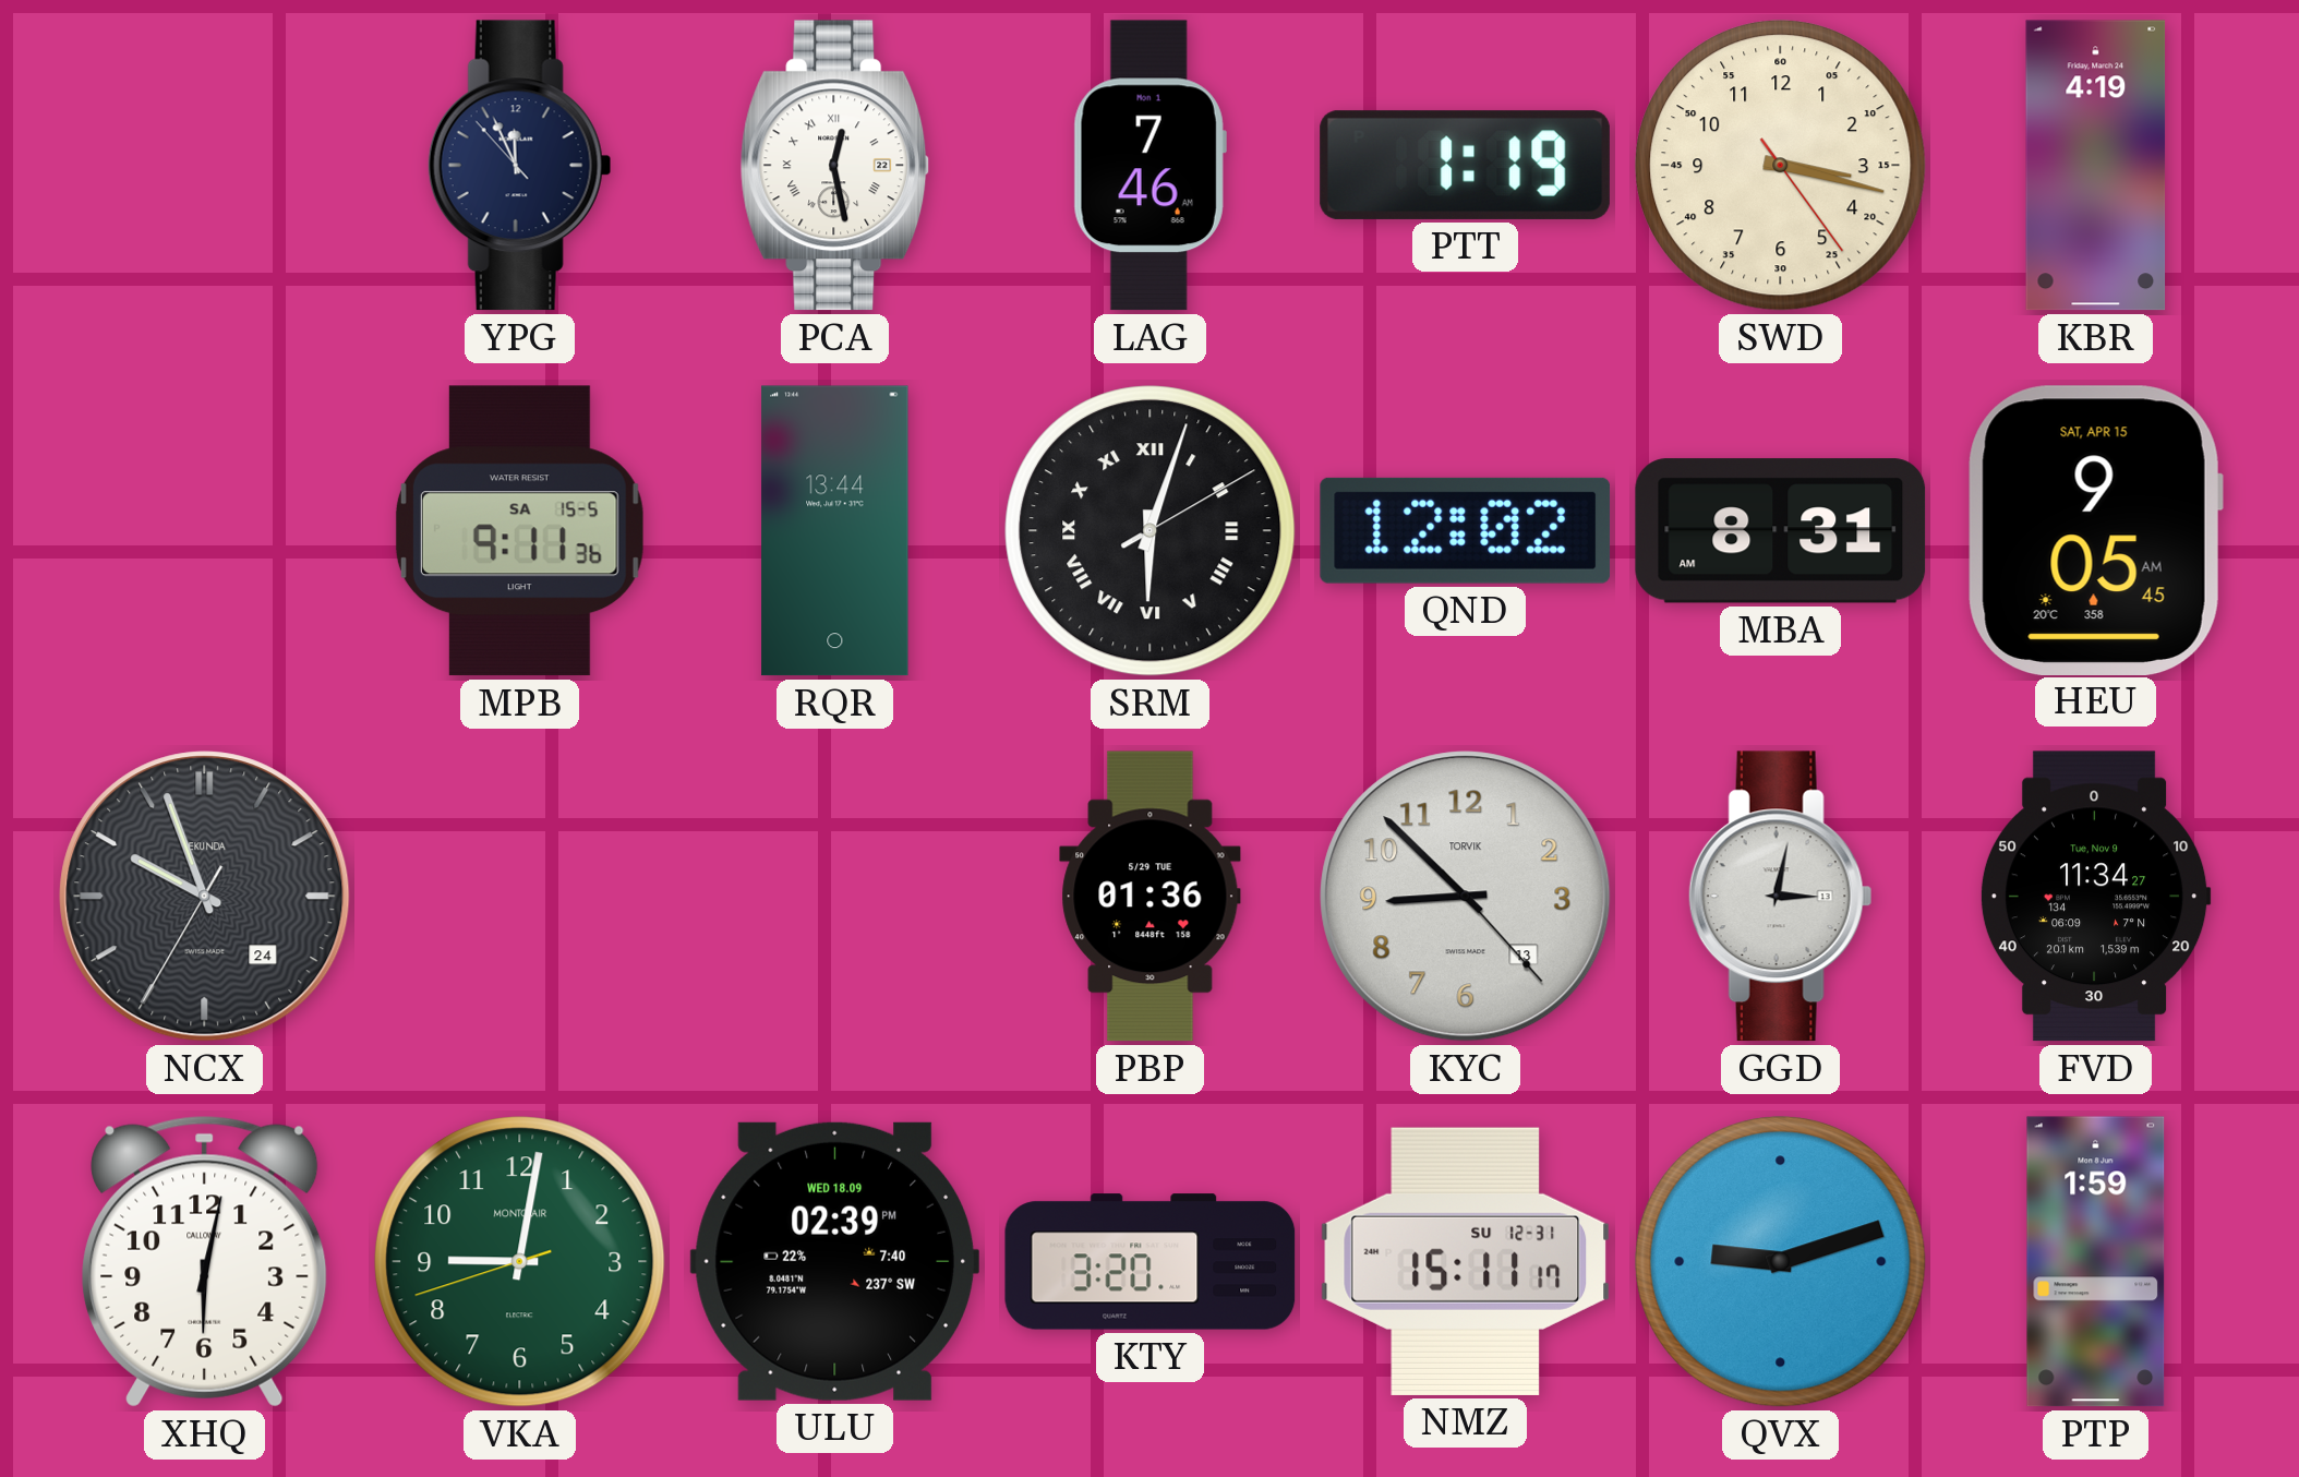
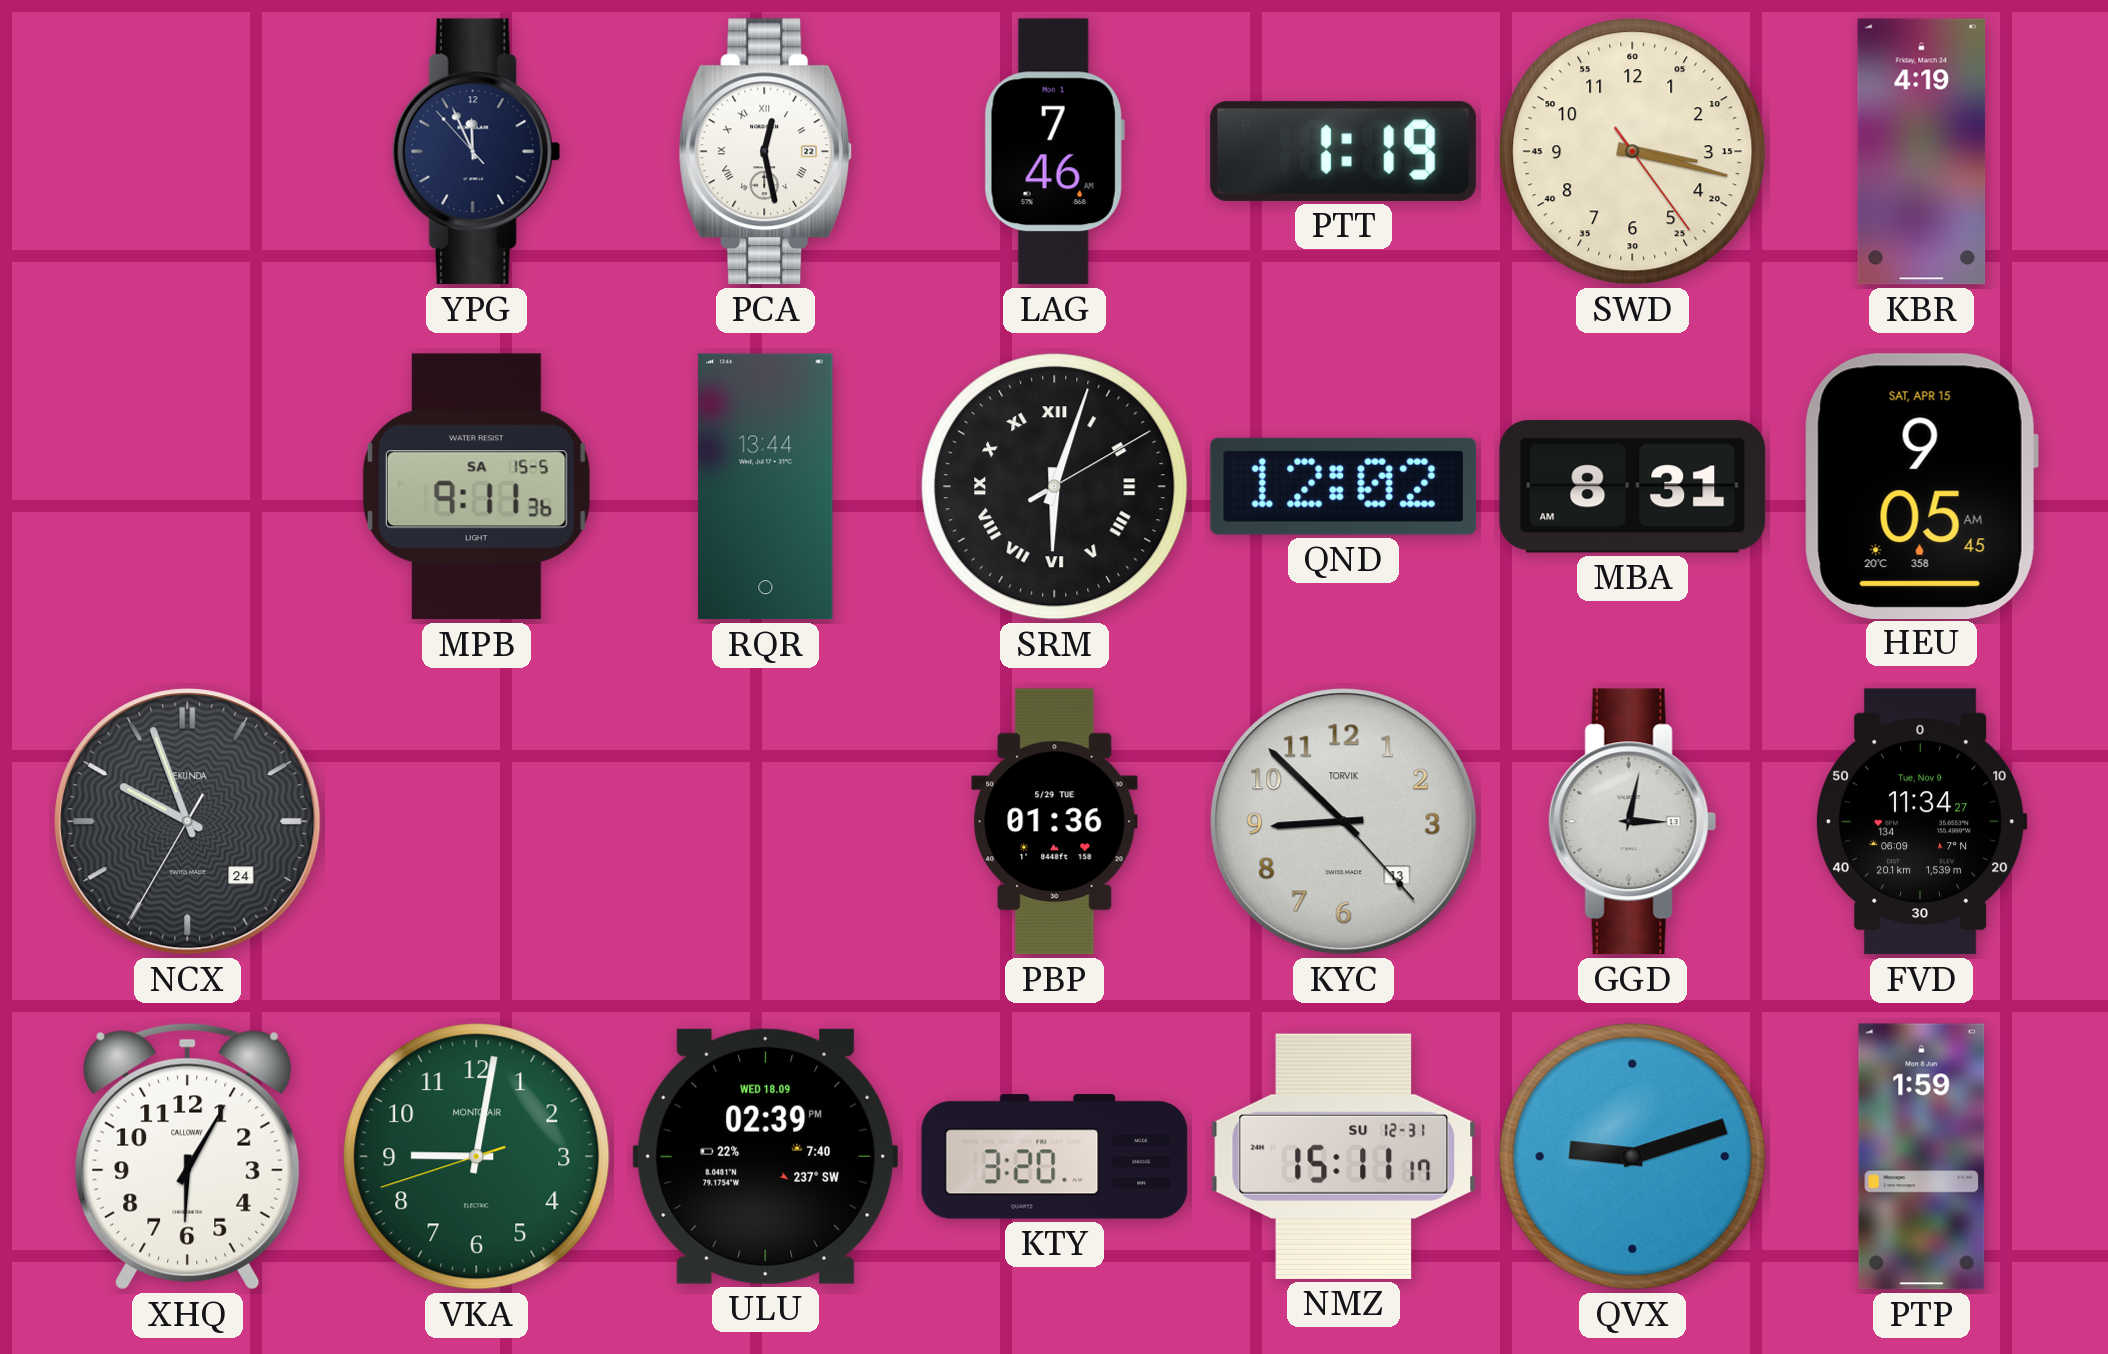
XHQ: 6:02 -> 6:05
